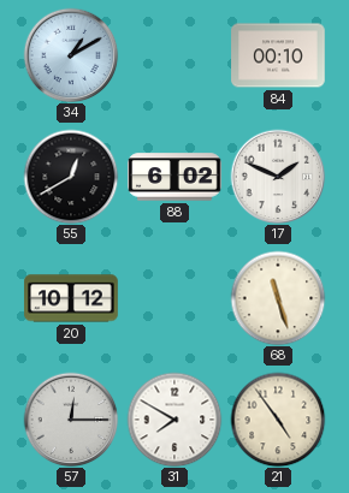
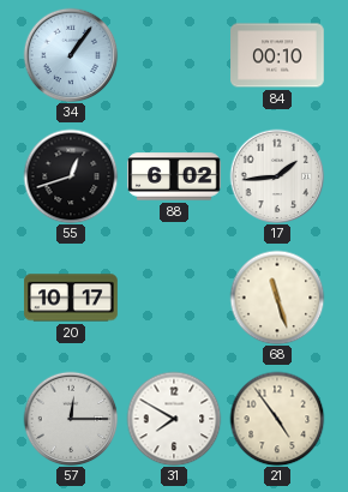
34: 1:10 -> 1:06
55: 12:40 -> 12:42
17: 1:49 -> 1:44
20: 10:12 -> 10:17
